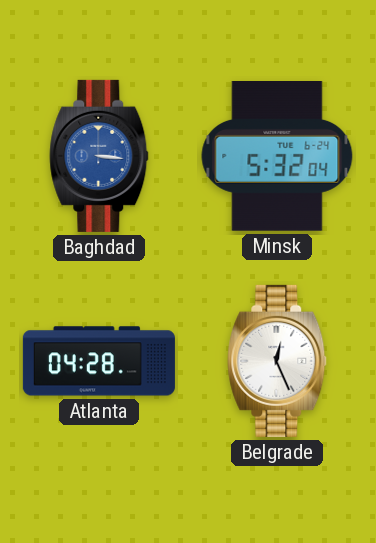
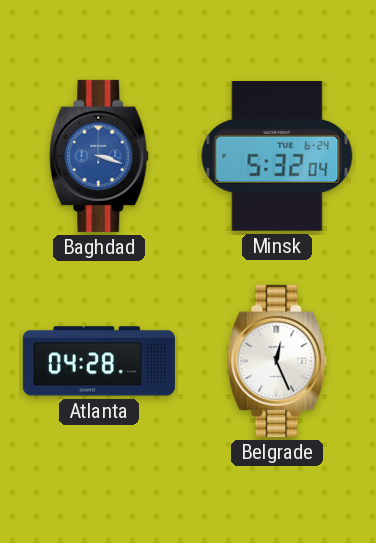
Baghdad: 3:16 -> 3:18
